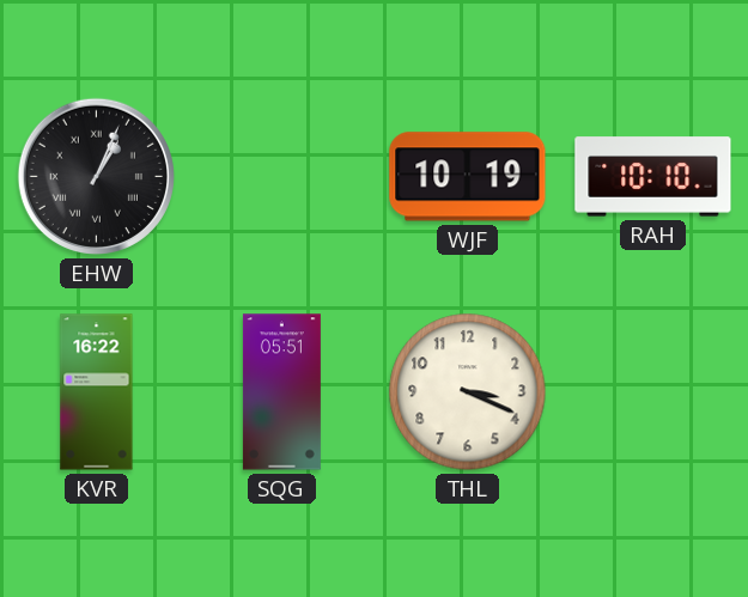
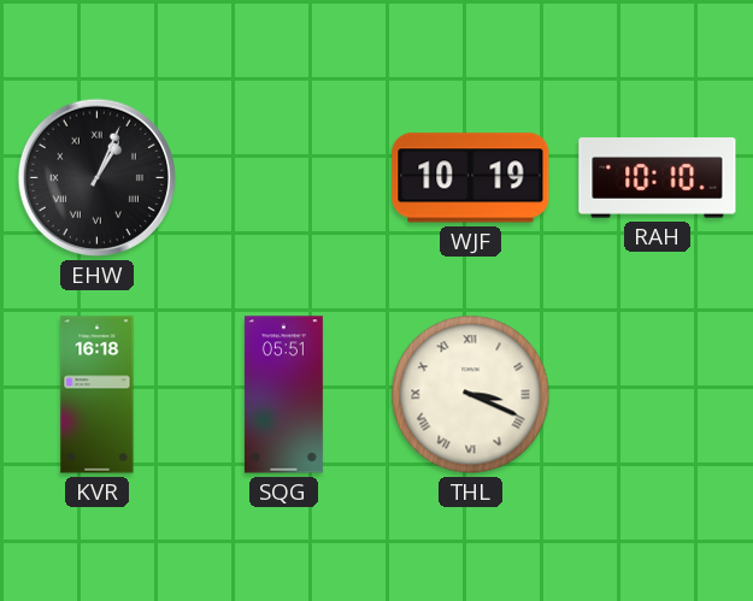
KVR: 16:22 -> 16:18
THL numerals: Arabic -> Roman
